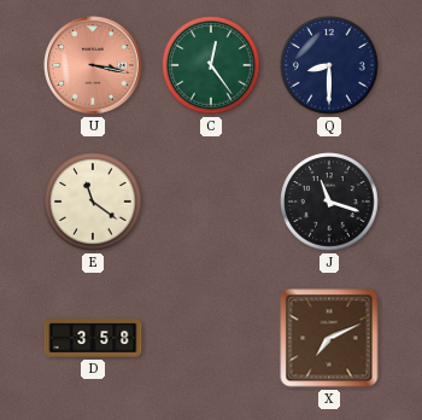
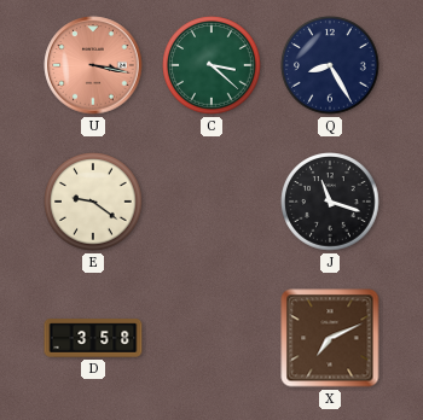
C: 12:24 -> 3:22
Q: 8:30 -> 8:25
E: 11:21 -> 9:21
